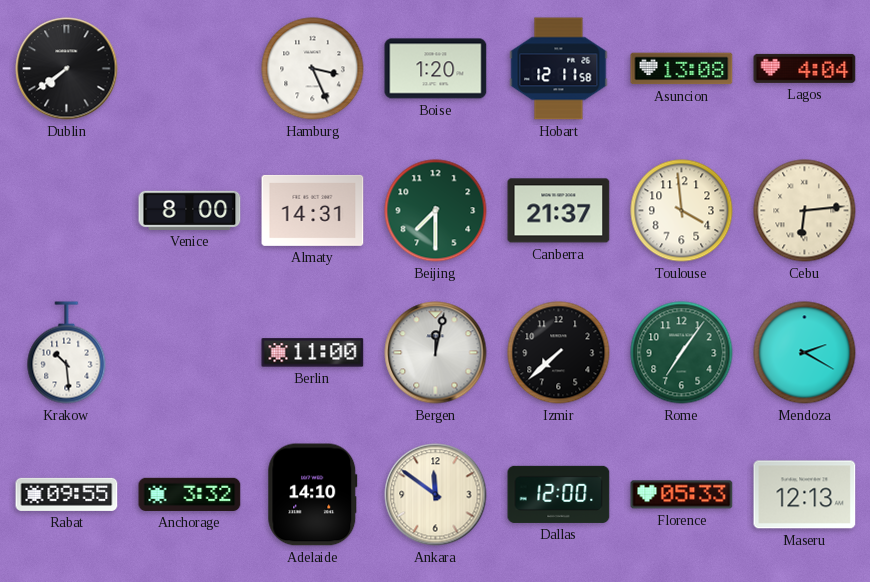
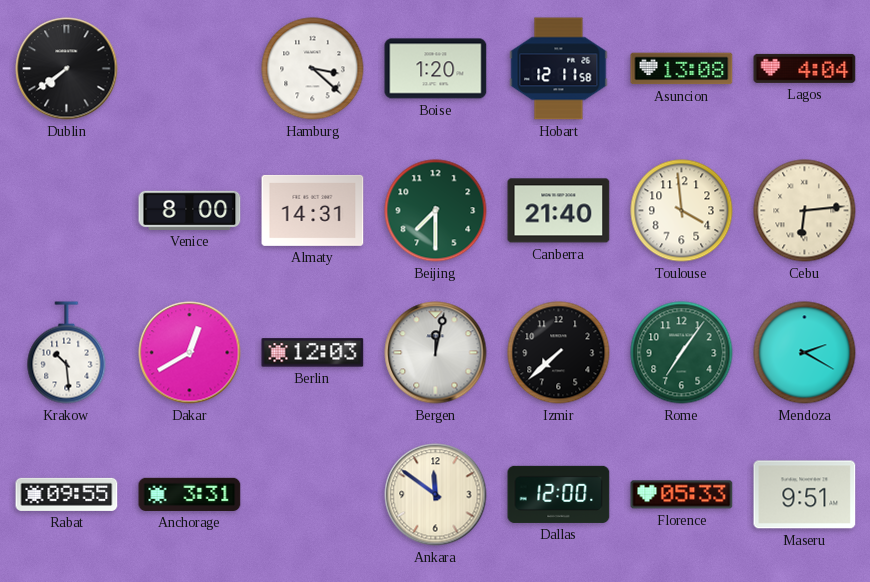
Hamburg: 3:26 -> 3:22
Canberra: 21:37 -> 21:40
Dakar: none -> 12:40
Berlin: 11:00 -> 12:03
Anchorage: 3:32 -> 3:31
Adelaide: 14:10 -> none
Maseru: 12:13 -> 9:51
